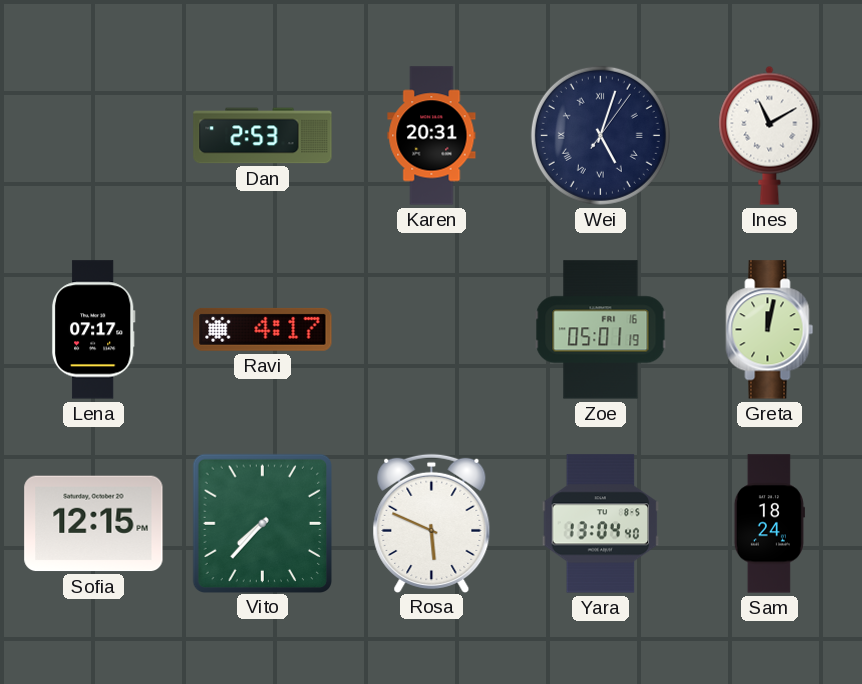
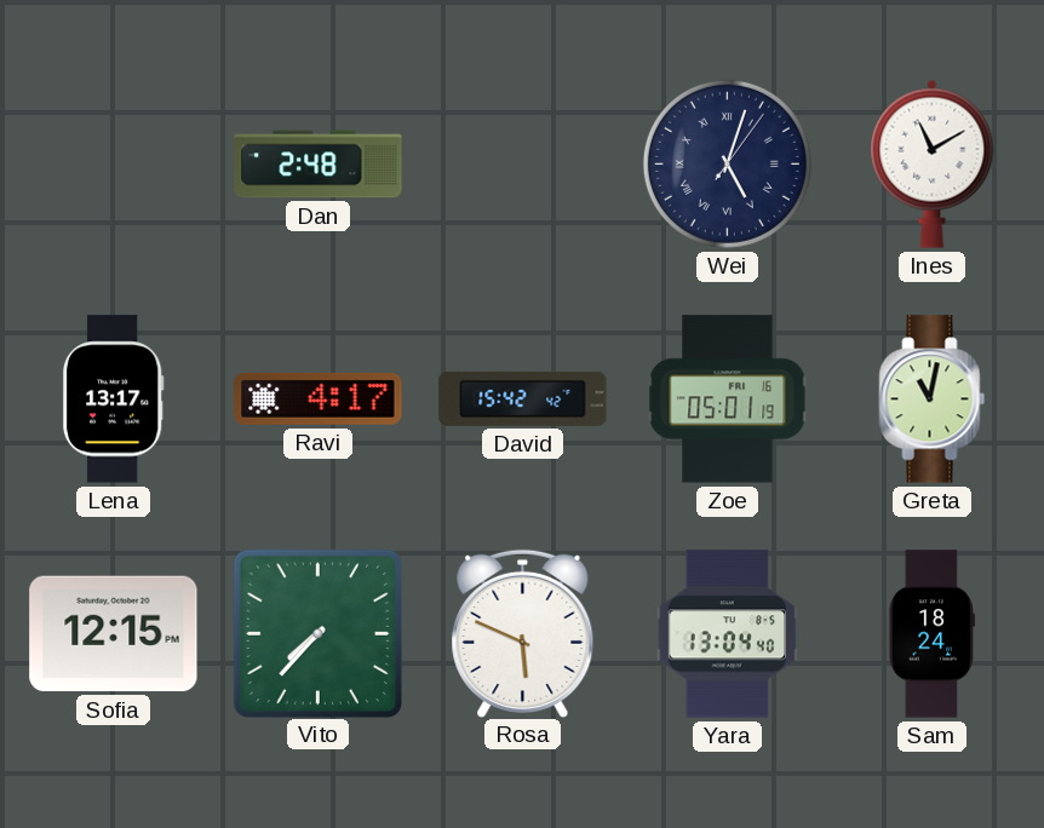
Dan: 2:53 -> 2:48
Karen: 20:31 -> none
Lena: 07:17 -> 13:17
David: none -> 15:42
Greta: 12:02 -> 11:02
